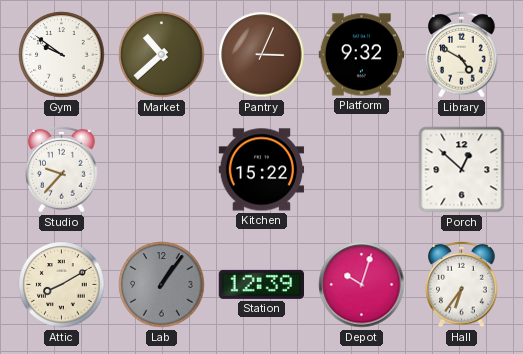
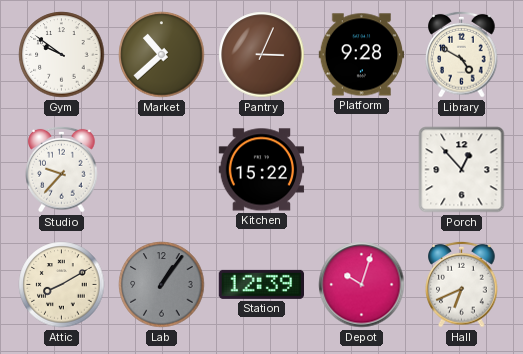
Platform: 9:32 -> 9:28
Porch: 12:52 -> 12:53
Hall: 6:36 -> 6:41
